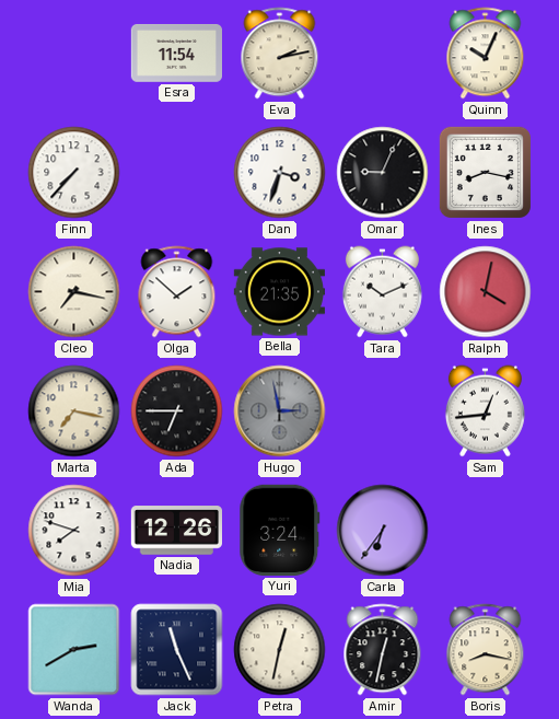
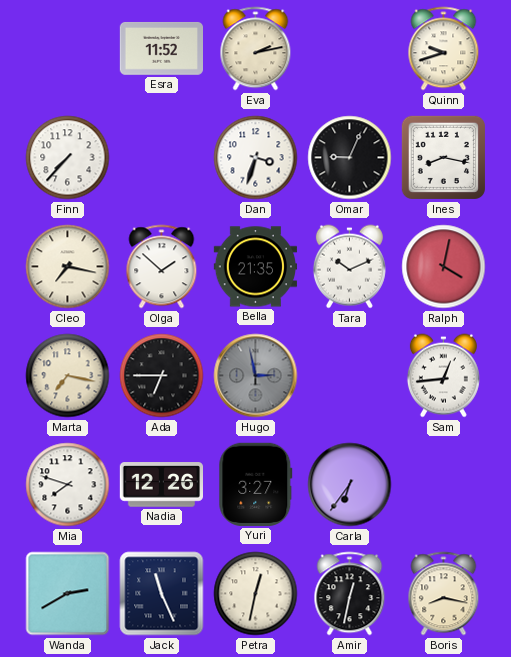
Esra: 11:54 -> 11:52
Quinn: 10:04 -> 9:42
Yuri: 3:24 -> 3:27
